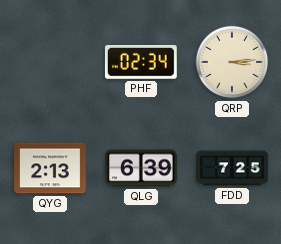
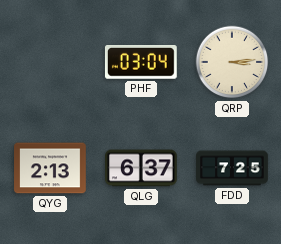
PHF: 02:34 -> 03:04
QLG: 6:39 -> 6:37
